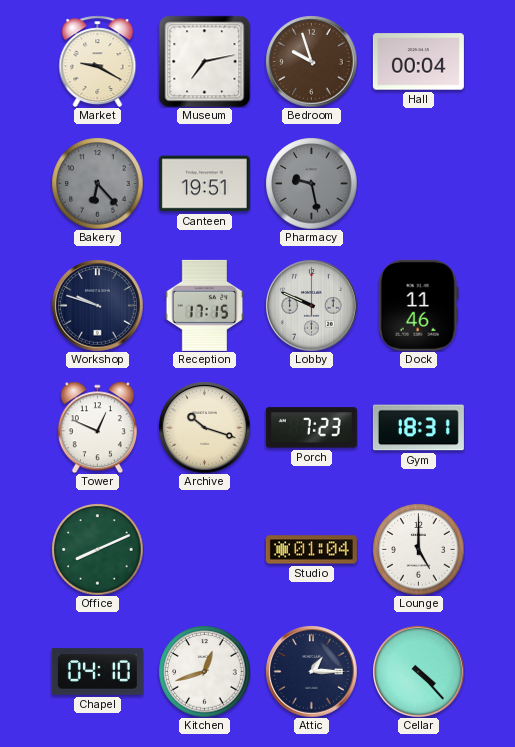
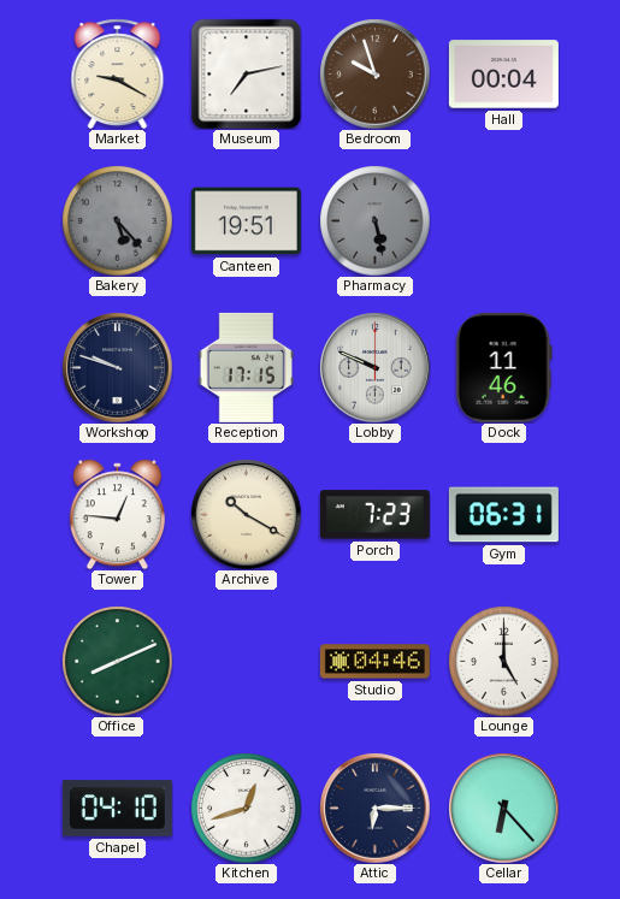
Bakery: 6:23 -> 5:23
Pharmacy: 9:28 -> 5:28
Tower: 12:49 -> 12:46
Archive: 10:18 -> 10:20
Gym: 18:31 -> 06:31
Studio: 01:04 -> 04:46
Attic: 1:15 -> 6:15
Cellar: 4:23 -> 6:23
